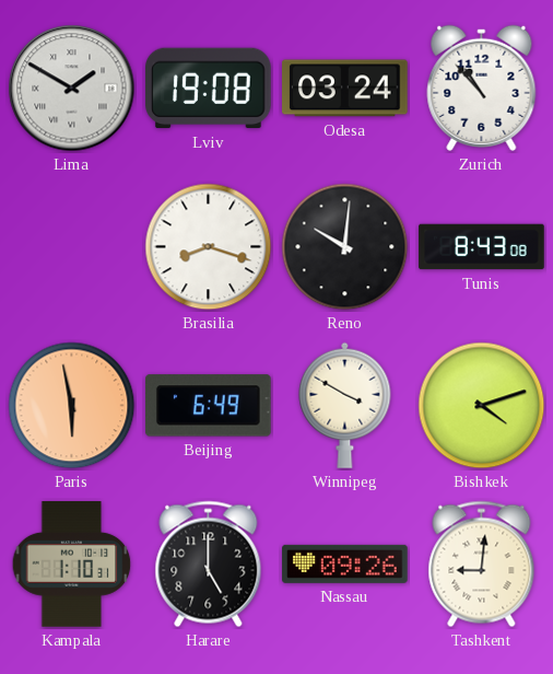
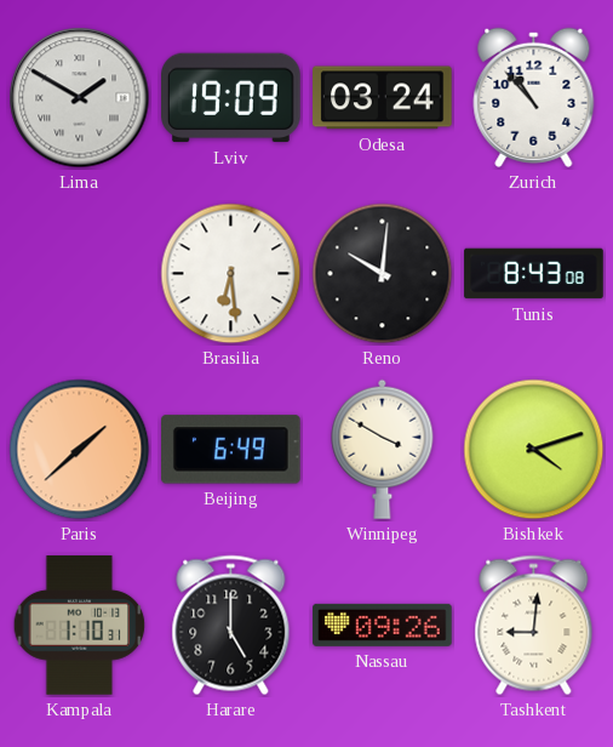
Lviv: 19:08 -> 19:09
Brasilia: 8:18 -> 6:29
Paris: 5:58 -> 1:38
